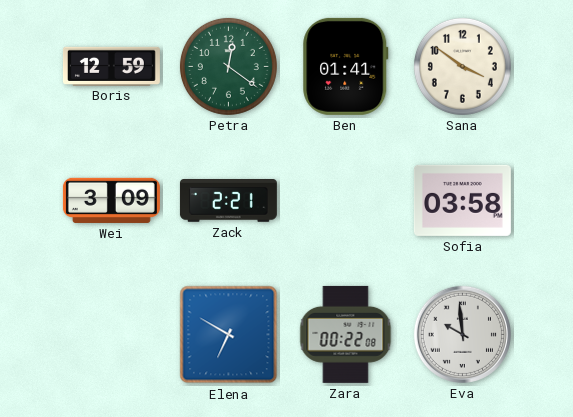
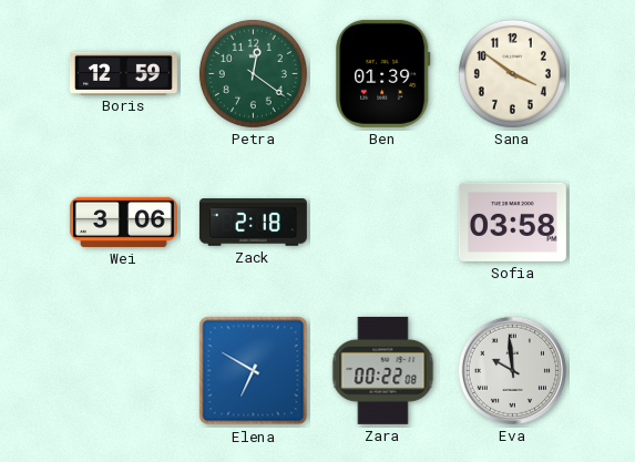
Ben: 01:41 -> 01:39
Wei: 3:09 -> 3:06
Zack: 2:21 -> 2:18
